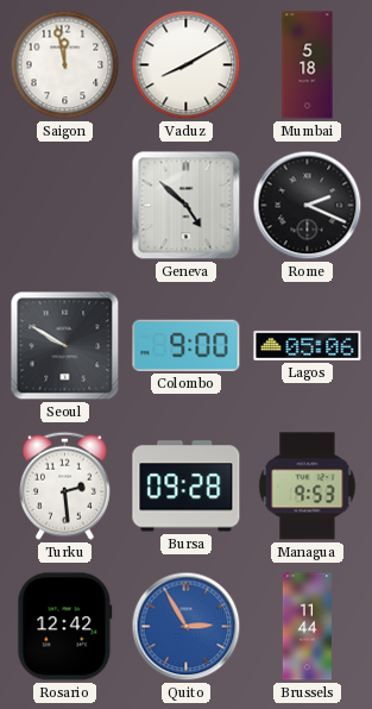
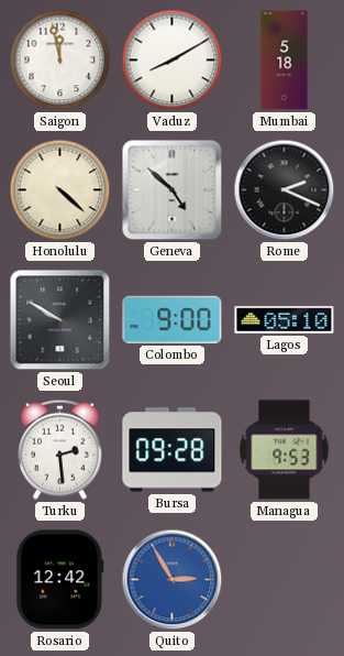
Honolulu: none -> 4:22
Lagos: 05:06 -> 05:10
Brussels: 11:44 -> none
